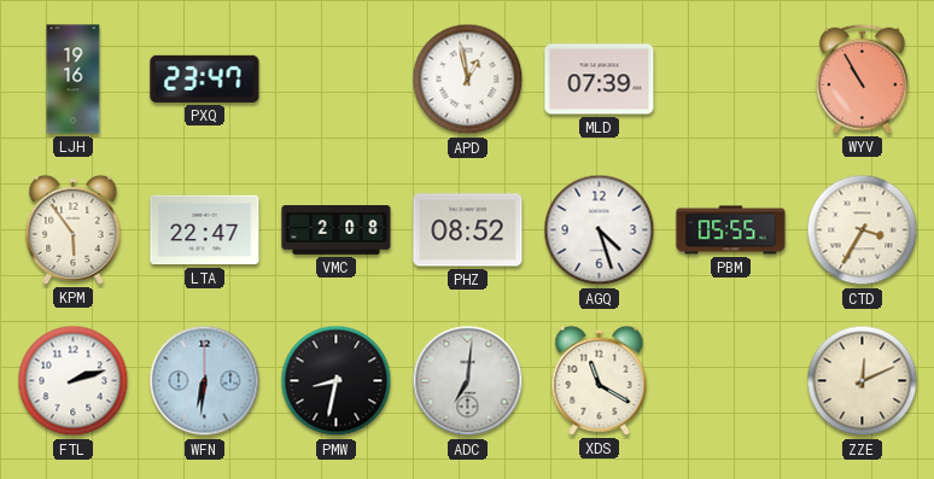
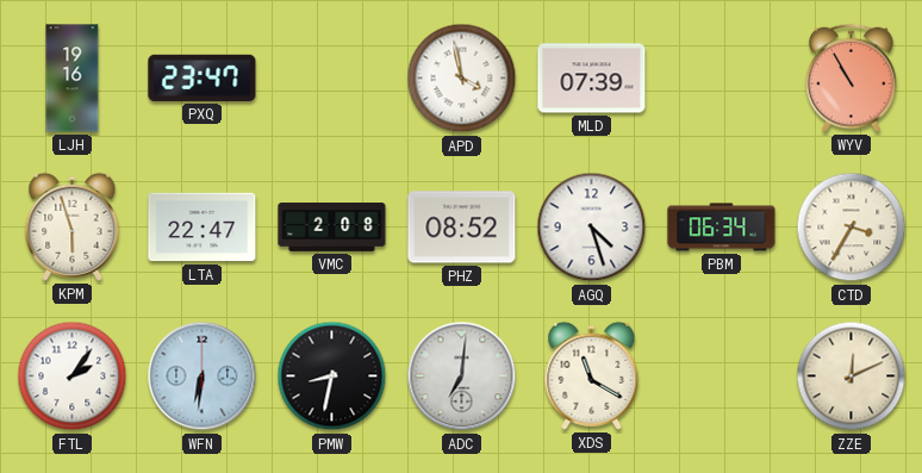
APD: 12:58 -> 3:58
KPM: 5:54 -> 5:57
PBM: 05:55 -> 06:34
FTL: 2:12 -> 2:06
